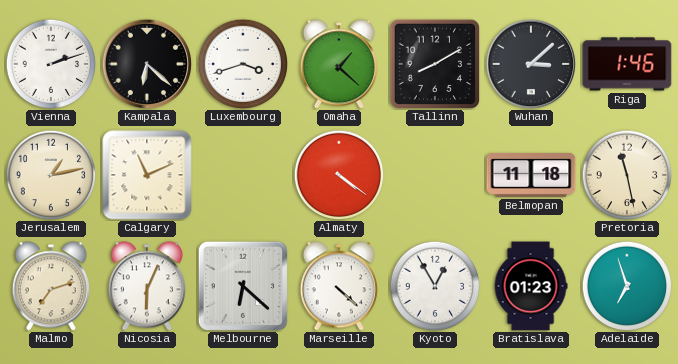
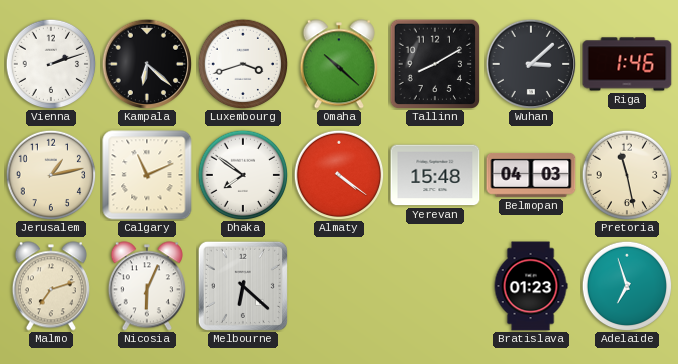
Omaha: 1:22 -> 10:22
Dhaka: none -> 7:51
Yerevan: none -> 15:48
Belmopan: 11:18 -> 04:03
Marseille: 4:22 -> none
Kyoto: 12:55 -> none
